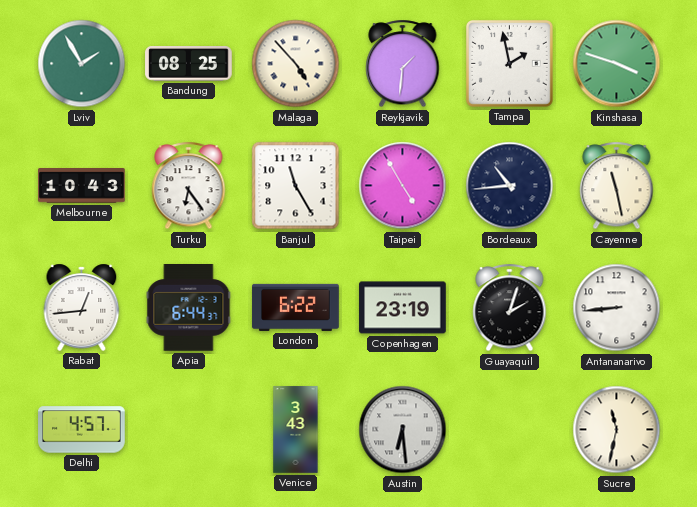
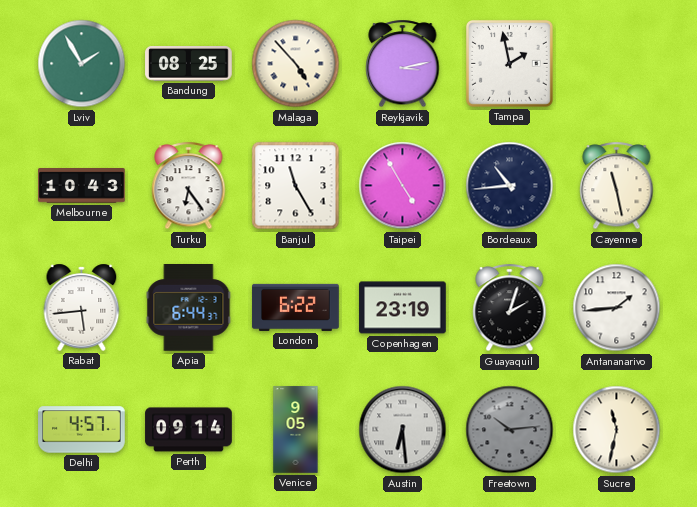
Reykjavik: 1:31 -> 3:13
Kinshasa: 3:48 -> none
Rabat: 12:44 -> 5:44
Antananarivo: 8:44 -> 1:44
Perth: none -> 09:14
Venice: 3:43 -> 9:05
Freetown: none -> 10:14
